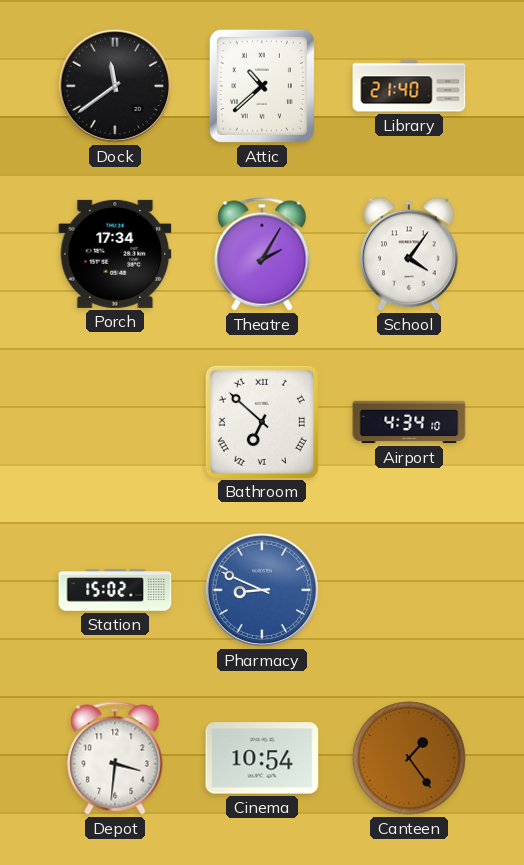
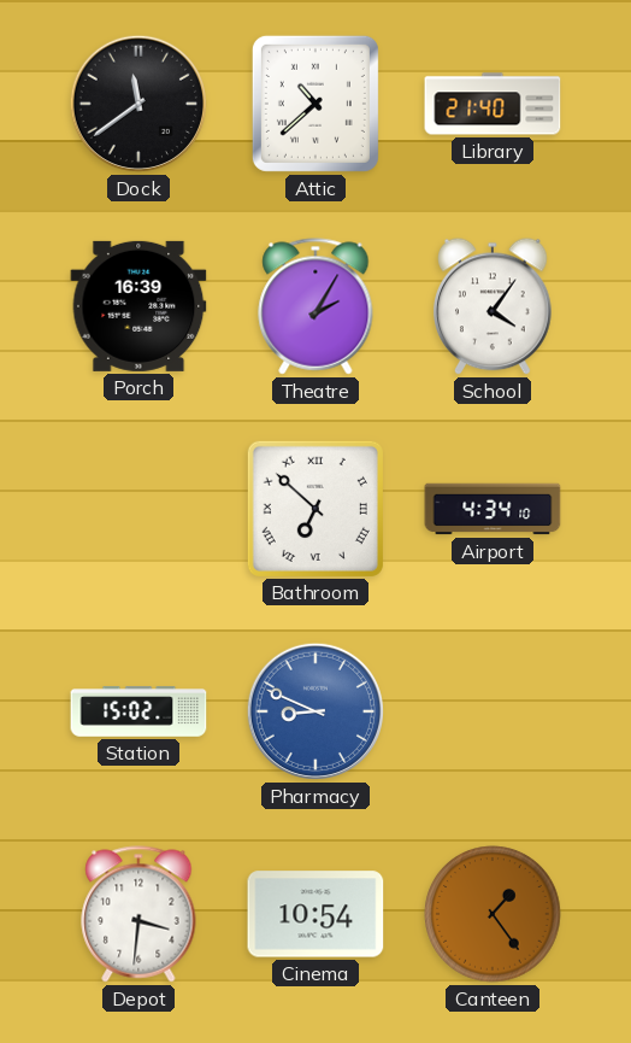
Porch: 17:34 -> 16:39
